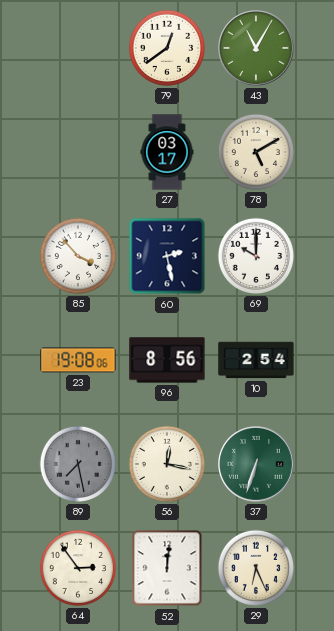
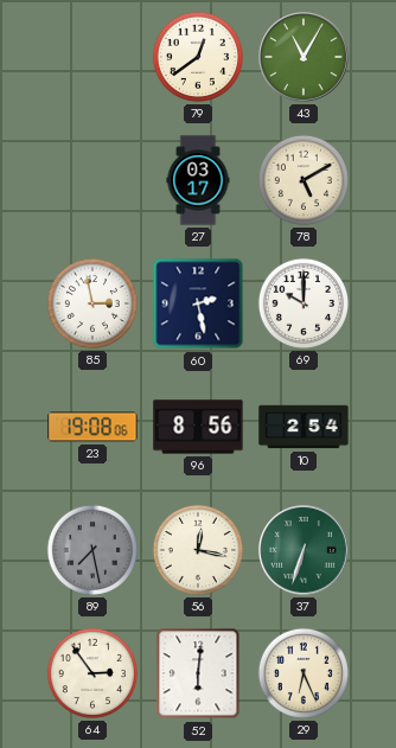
85: 3:53 -> 2:58
52: 12:01 -> 6:01
